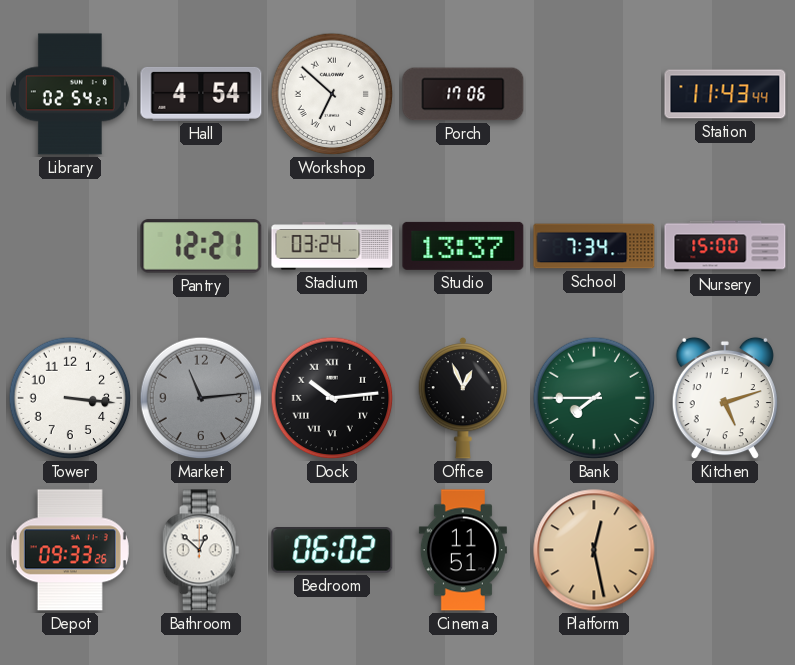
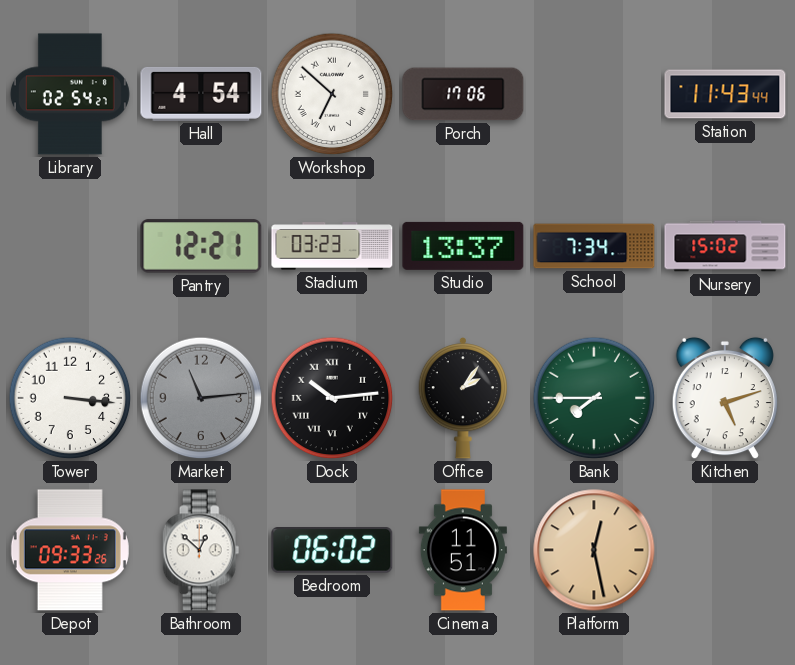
Stadium: 03:24 -> 03:23
Nursery: 15:00 -> 15:02
Office: 12:56 -> 2:06
